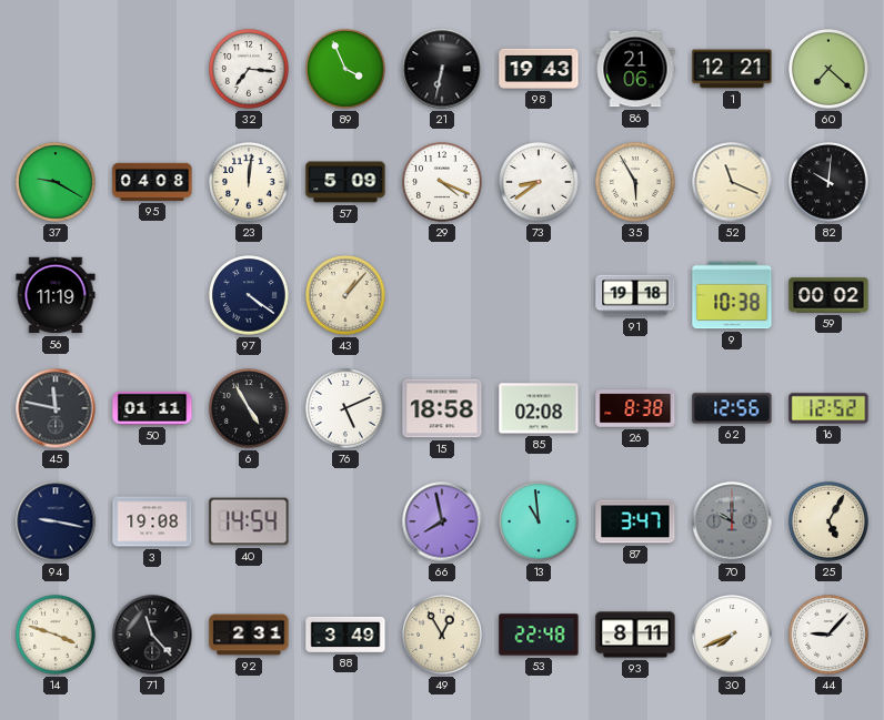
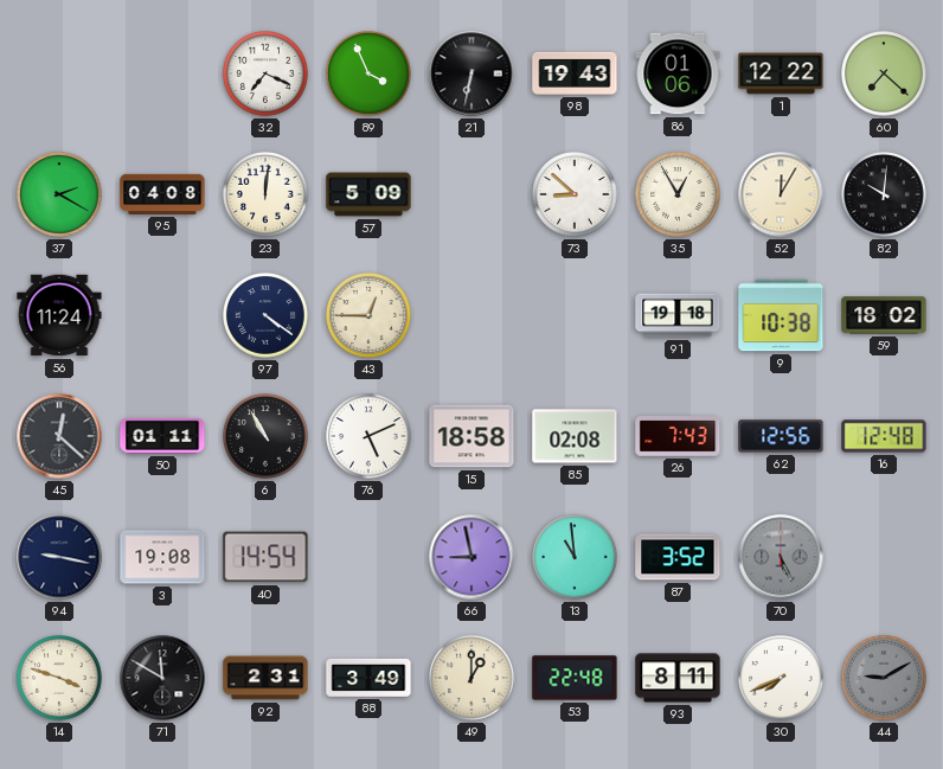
32: 7:16 -> 7:19
86: 21:06 -> 01:06
1: 12:21 -> 12:22
37: 9:20 -> 2:20
29: 4:19 -> none
73: 8:39 -> 8:52
35: 5:55 -> 12:55
52: 11:19 -> 12:05
56: 11:19 -> 11:24
43: 1:07 -> 12:45
59: 00:02 -> 18:02
45: 11:47 -> 12:22
6: 4:55 -> 10:55
26: 8:38 -> 7:43
16: 12:52 -> 12:48
66: 7:58 -> 8:58
87: 3:47 -> 3:52
70: 10:00 -> 5:26
25: 5:05 -> none
71: 11:23 -> 11:50
49: 12:55 -> 1:00
44: 9:07 -> 9:10
44 dial: white -> grey
